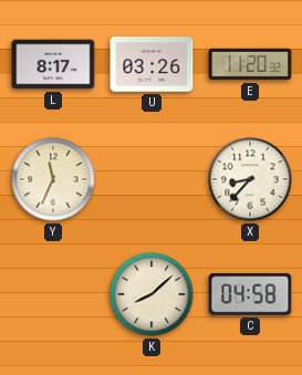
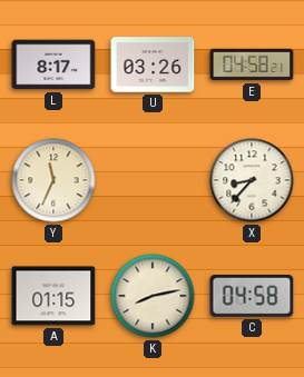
E: 11:20 -> 04:58
A: none -> 01:15
K: 8:08 -> 8:13
